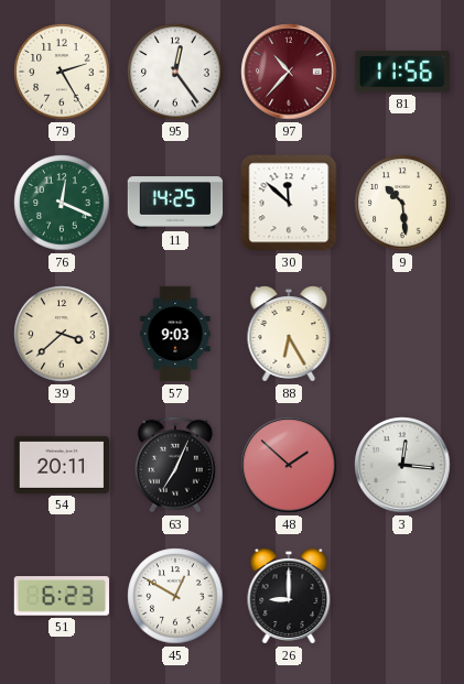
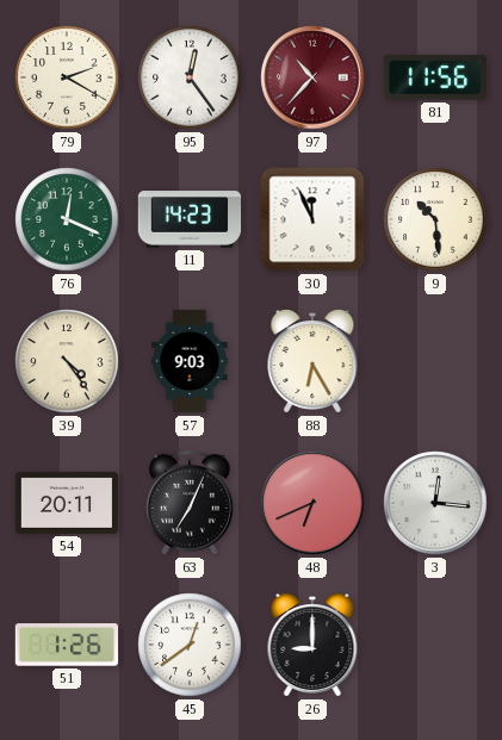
79: 2:25 -> 2:20
11: 14:25 -> 14:23
30: 11:52 -> 11:56
39: 3:38 -> 4:24
48: 1:52 -> 6:41
51: 6:23 -> 1:26
45: 12:50 -> 12:39
